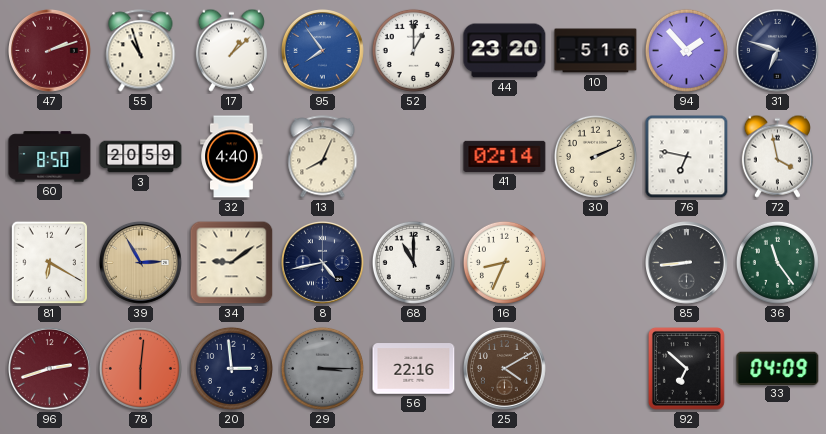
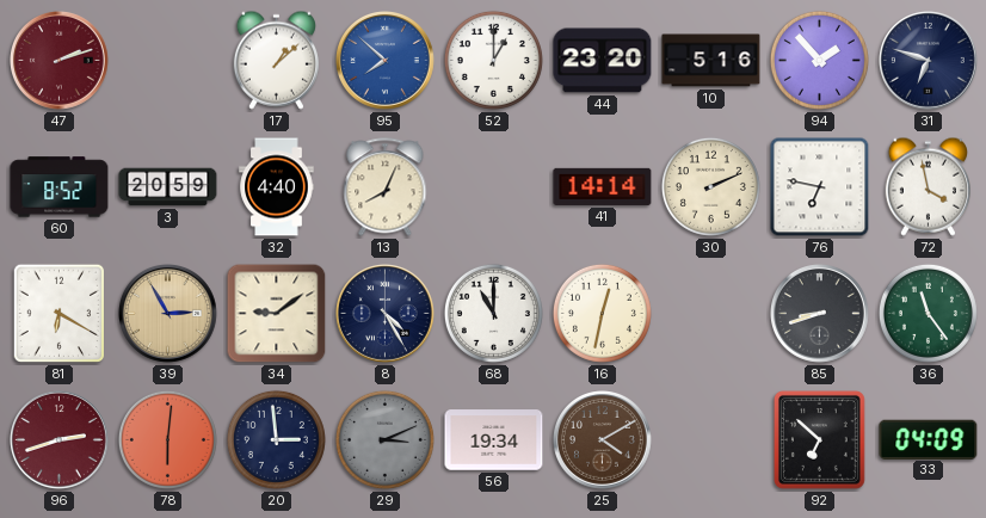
55: 10:57 -> none
95: 7:54 -> 7:52
60: 8:50 -> 8:52
41: 02:14 -> 14:14
8: 4:43 -> 4:25
16: 8:34 -> 12:32
85: 8:44 -> 8:42
29: 3:15 -> 3:11
56: 22:16 -> 19:34
